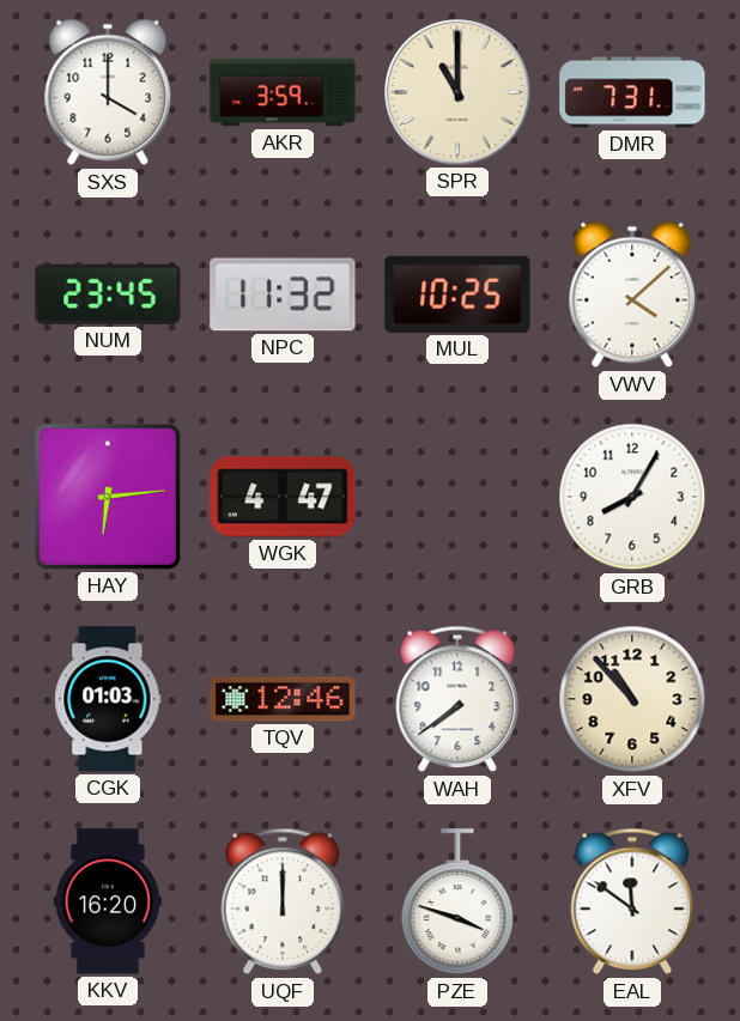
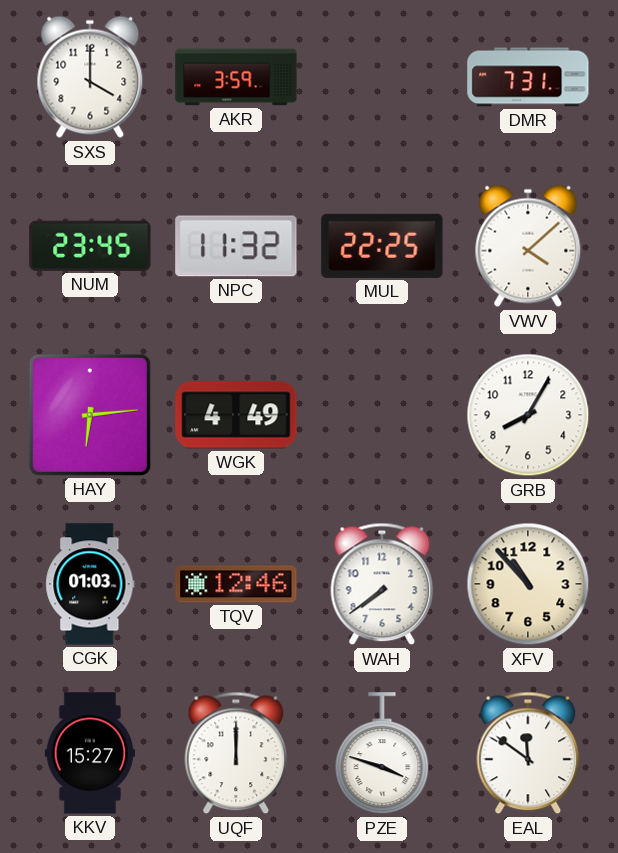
SPR: 11:00 -> none
MUL: 10:25 -> 22:25
WGK: 4:47 -> 4:49
KKV: 16:20 -> 15:27
